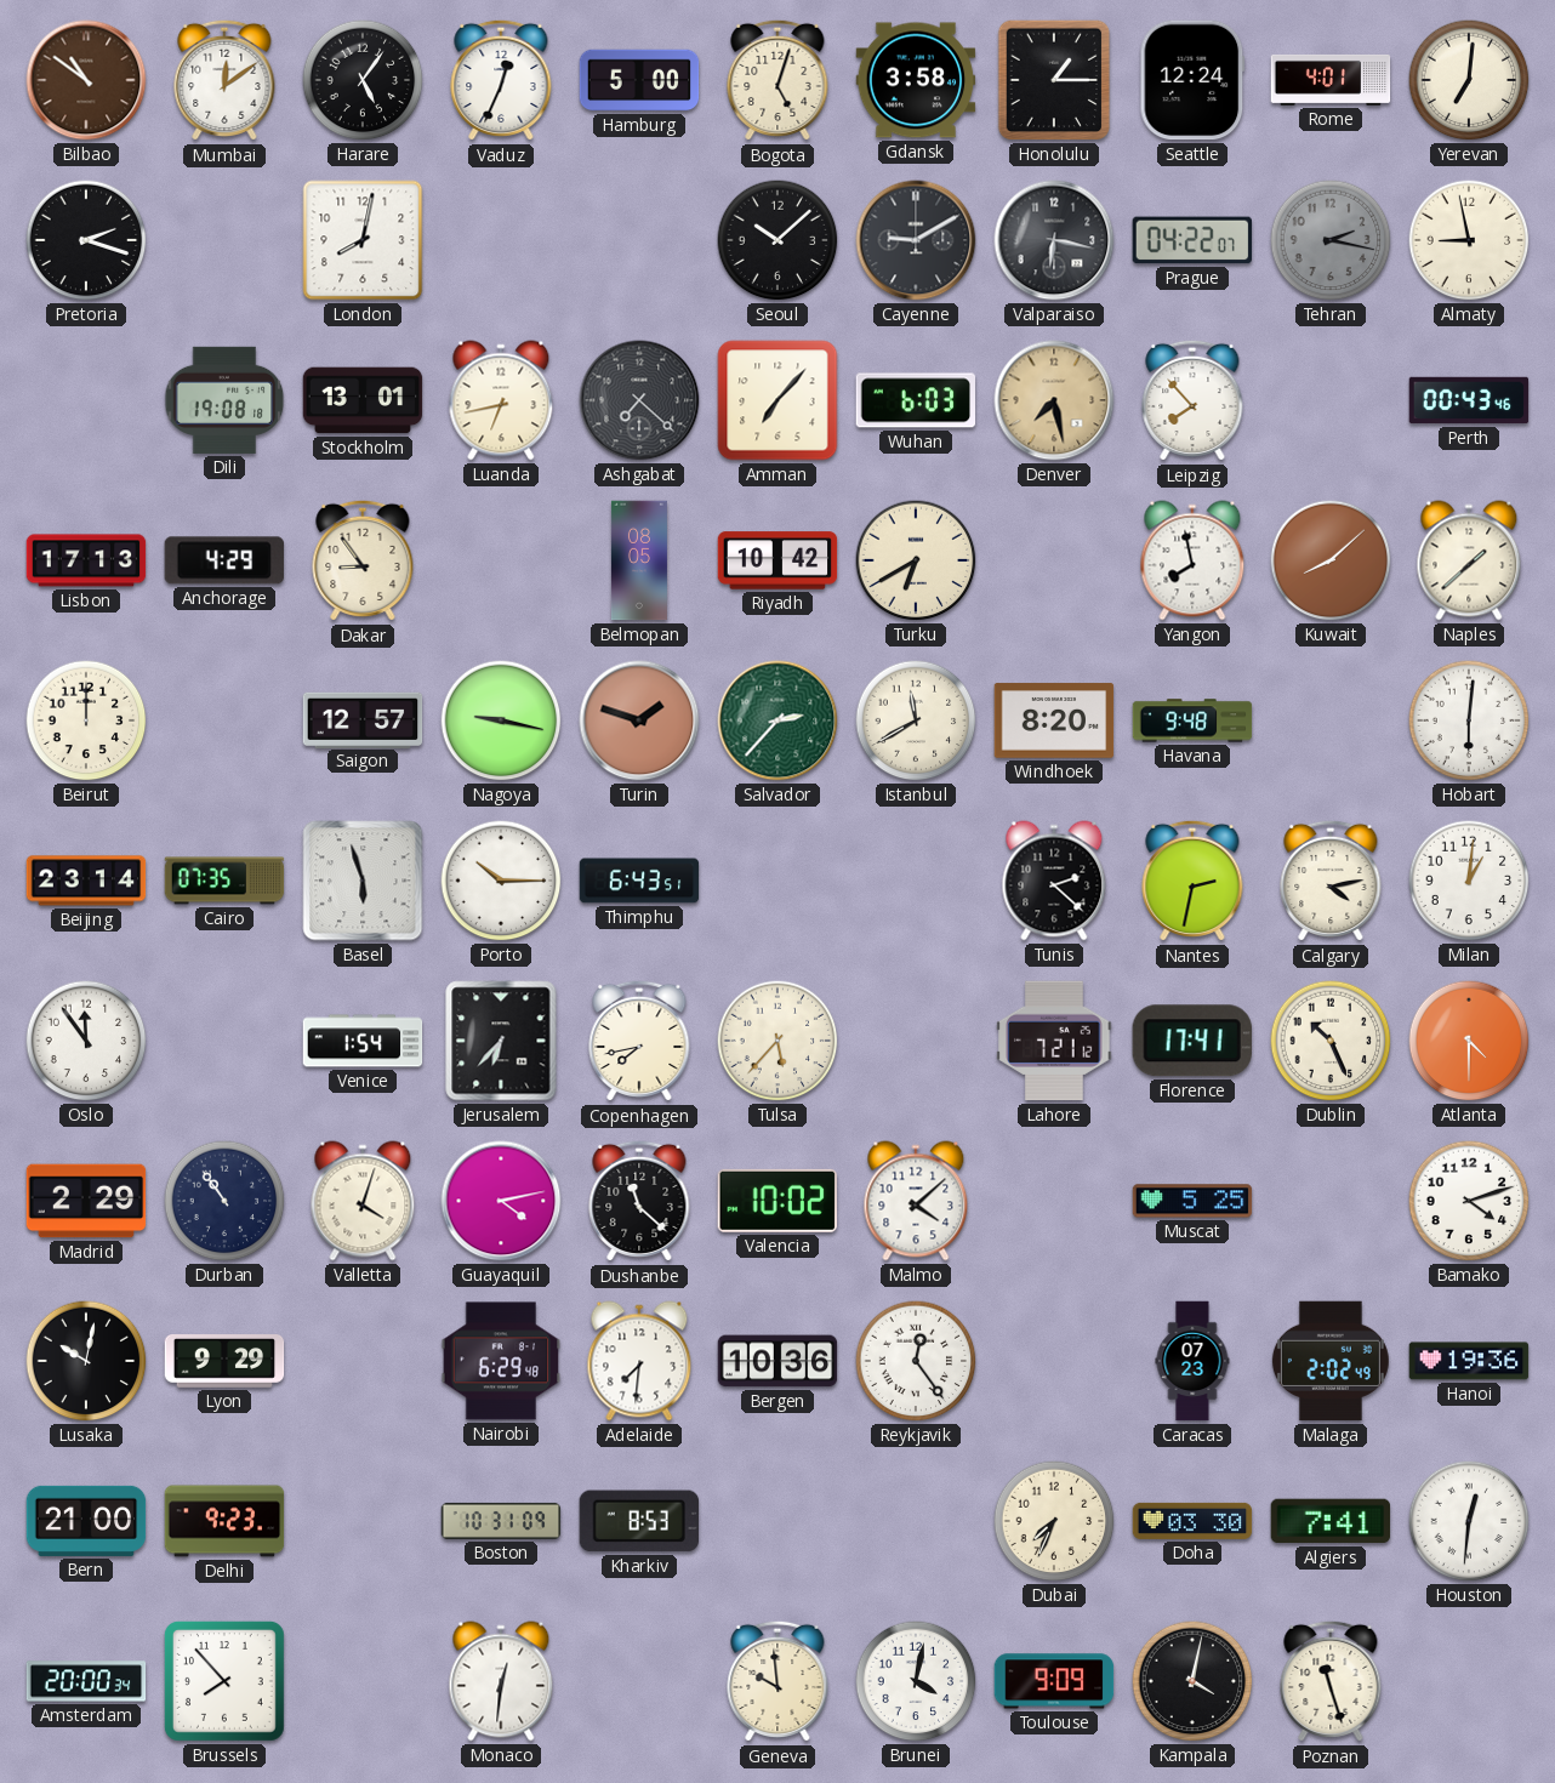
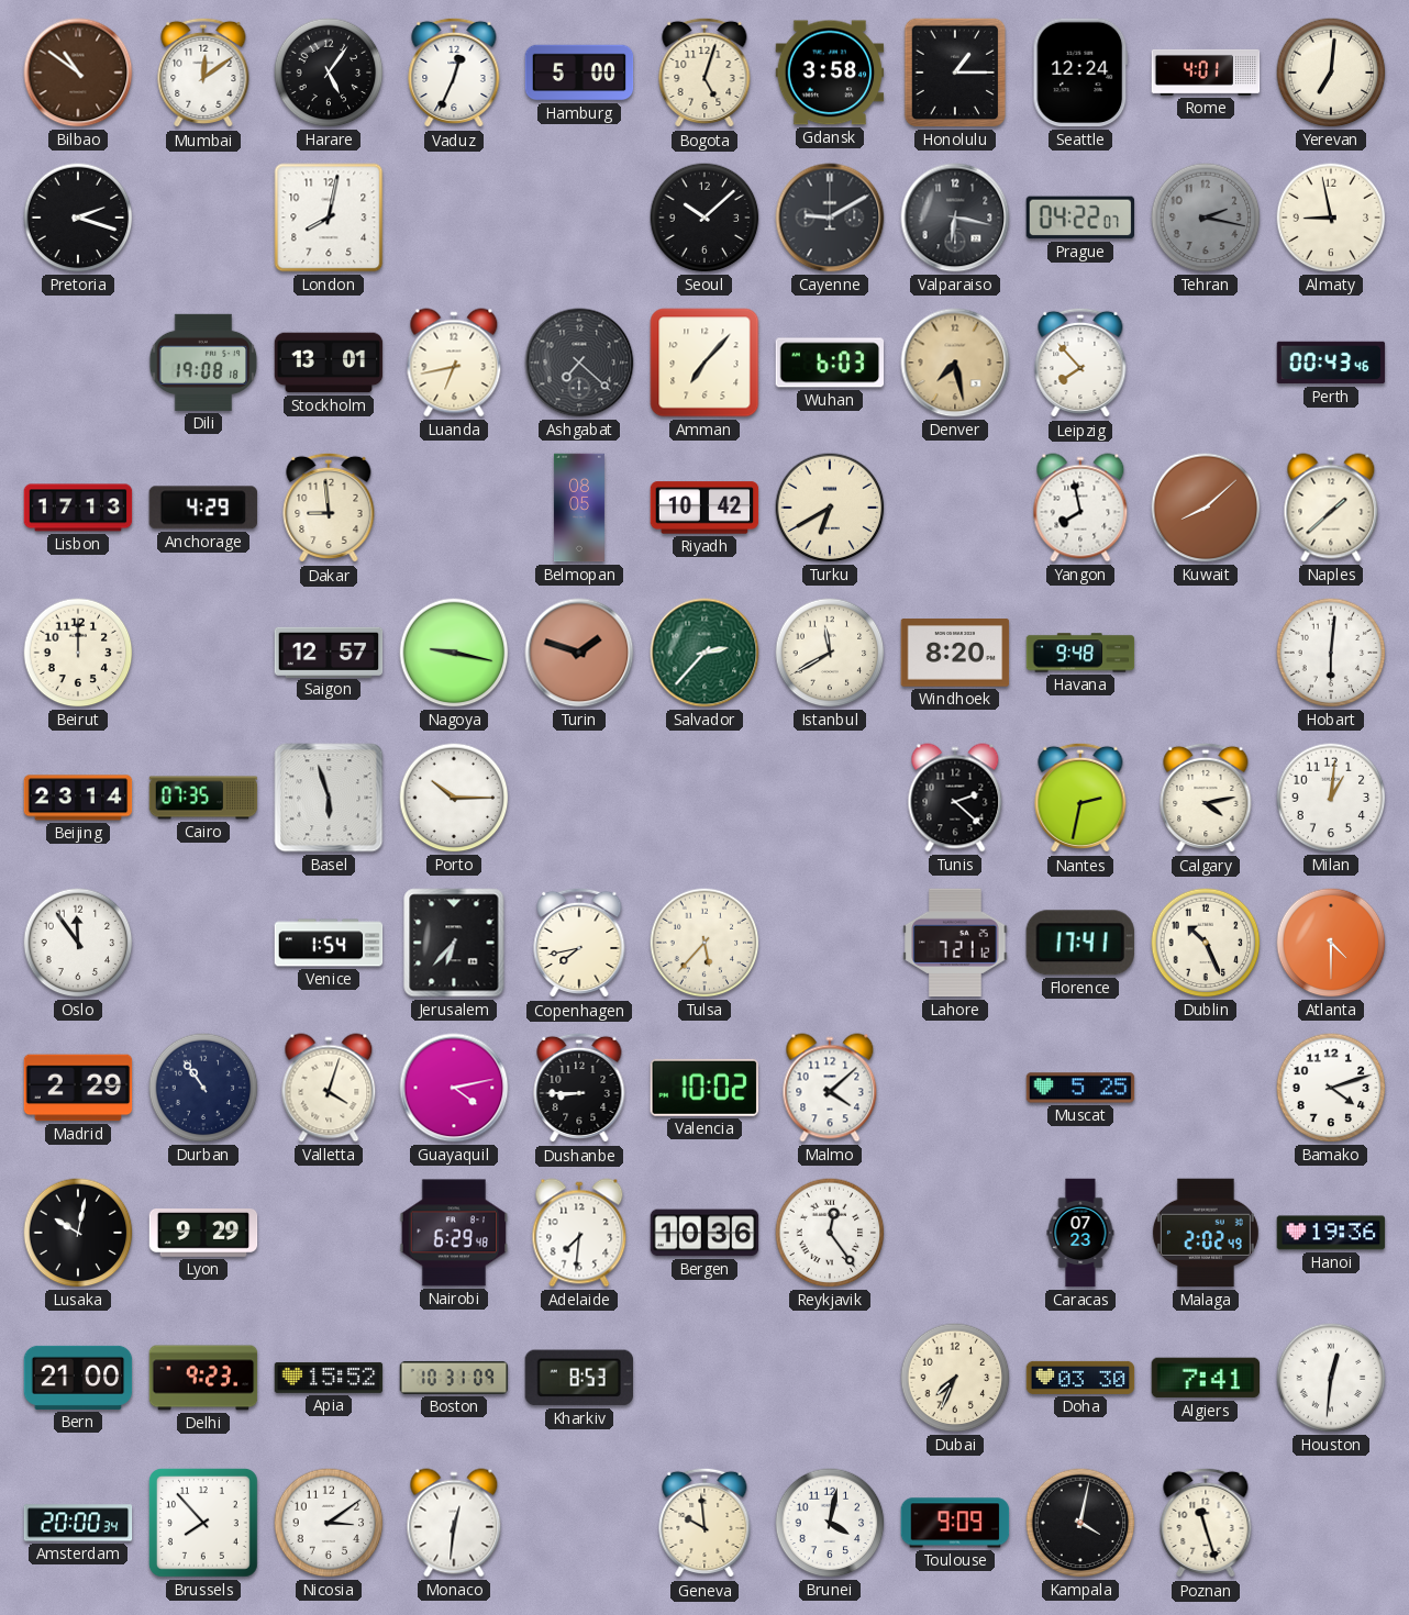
Dakar: 8:54 -> 8:59
Thimphu: 6:43 -> none
Dushanbe: 11:22 -> 8:45
Apia: none -> 15:52
Nicosia: none -> 3:09
